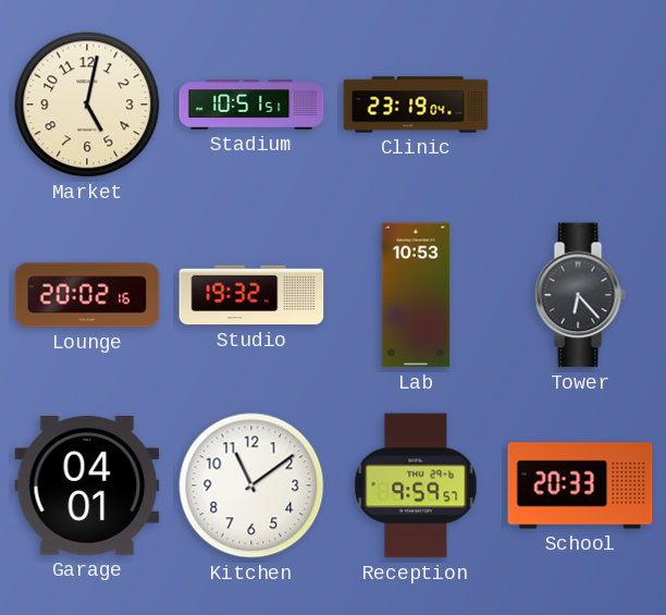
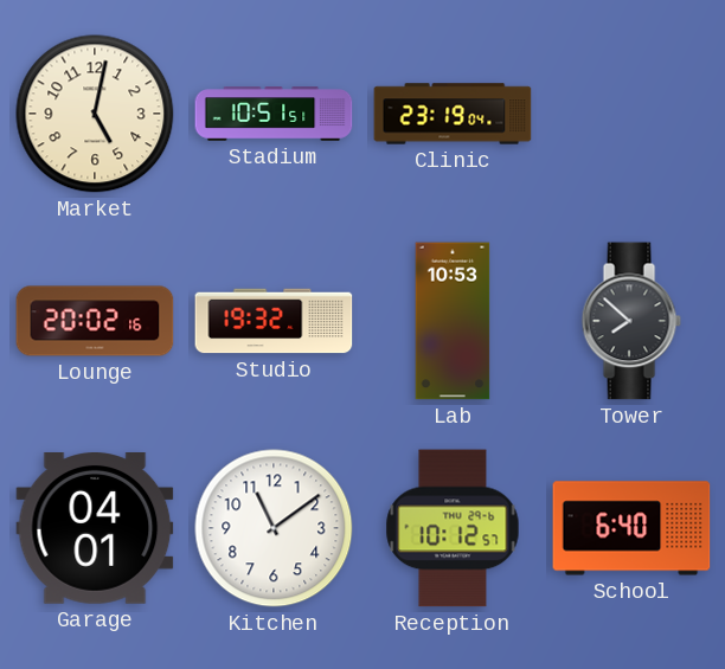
Tower: 6:23 -> 7:52
Reception: 9:59 -> 10:12
School: 20:33 -> 6:40
